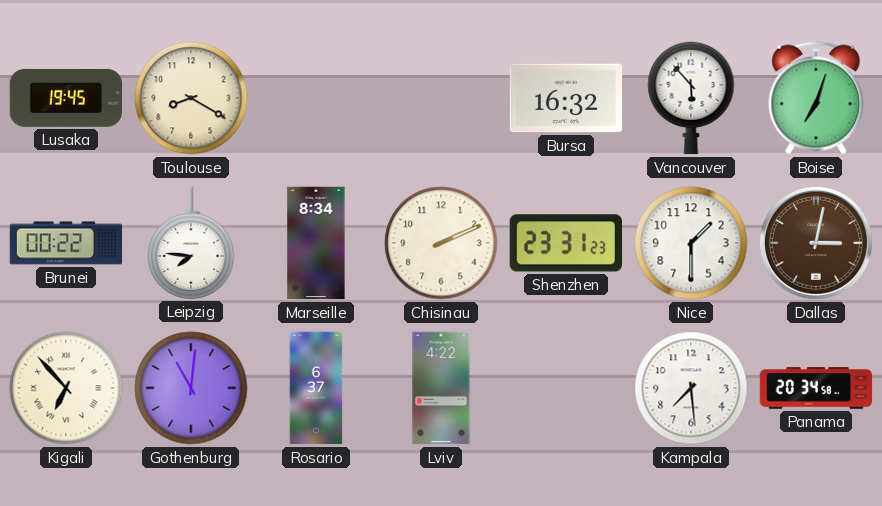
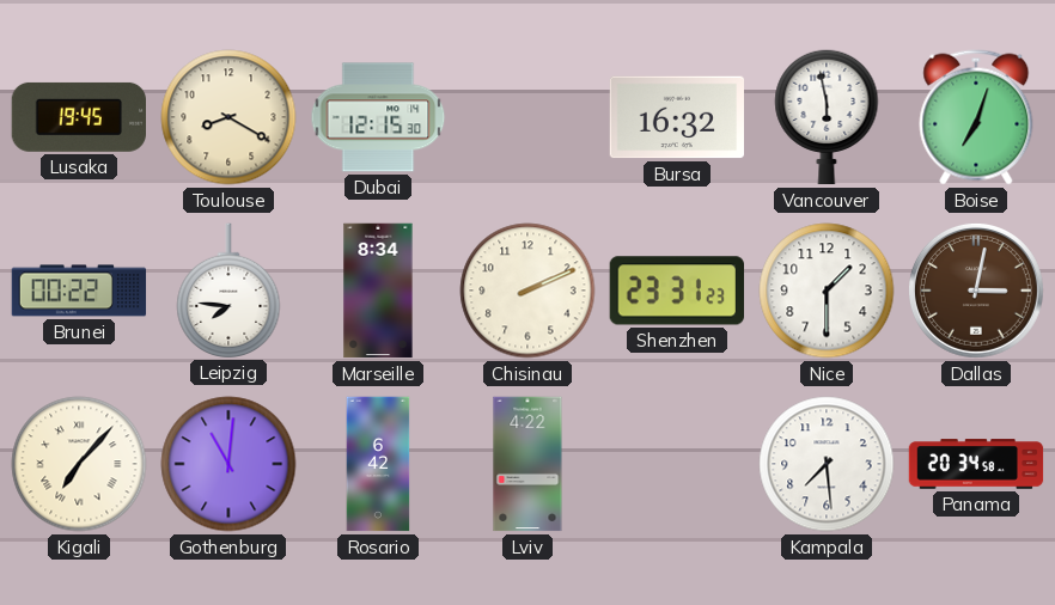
Dubai: none -> 12:15
Vancouver: 5:53 -> 5:58
Kigali: 6:53 -> 7:07
Rosario: 6:37 -> 6:42
